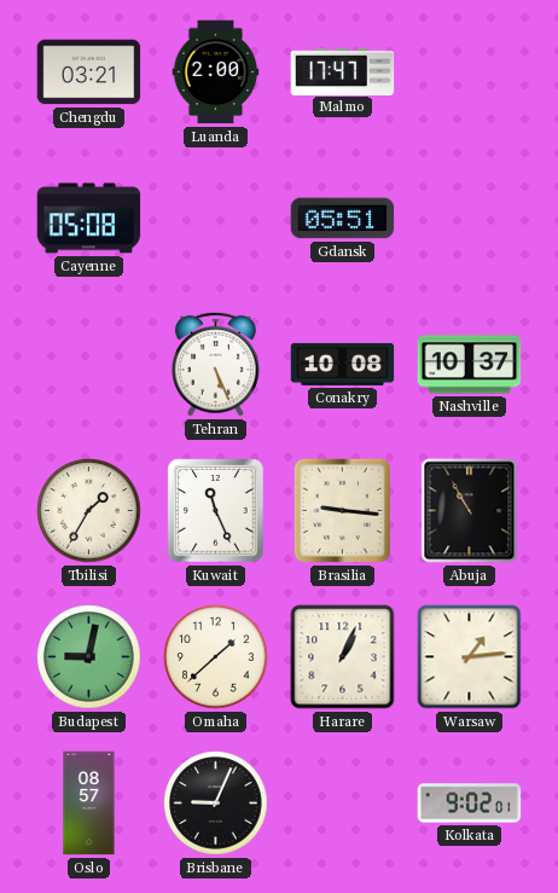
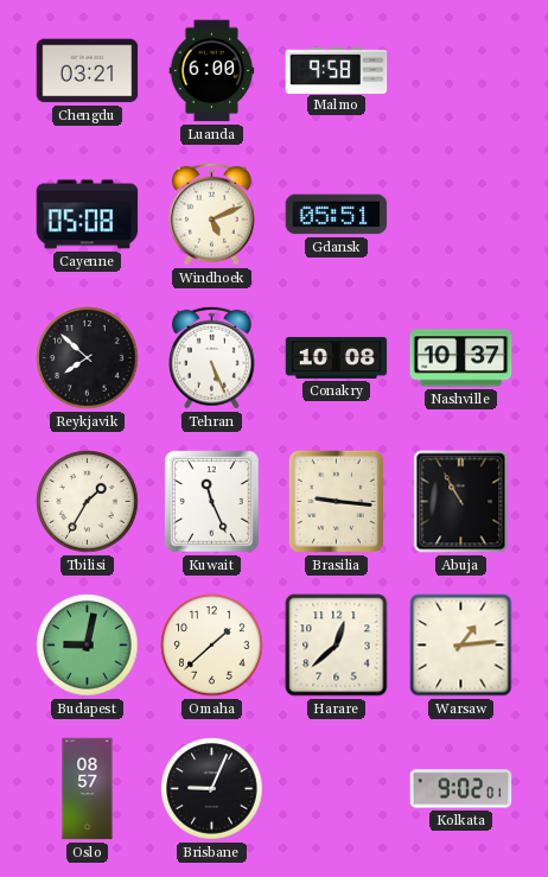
Luanda: 2:00 -> 6:00
Malmo: 17:47 -> 9:58
Windhoek: none -> 5:11
Reykjavik: none -> 7:52
Harare: 1:04 -> 12:38
